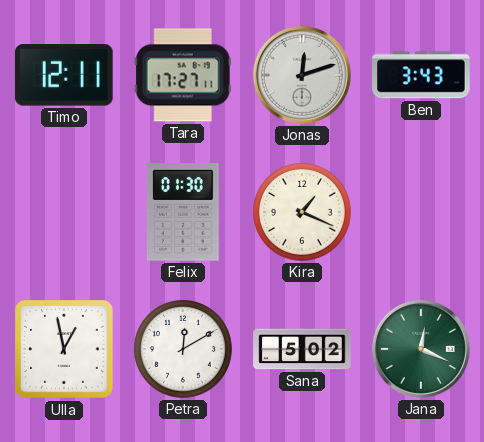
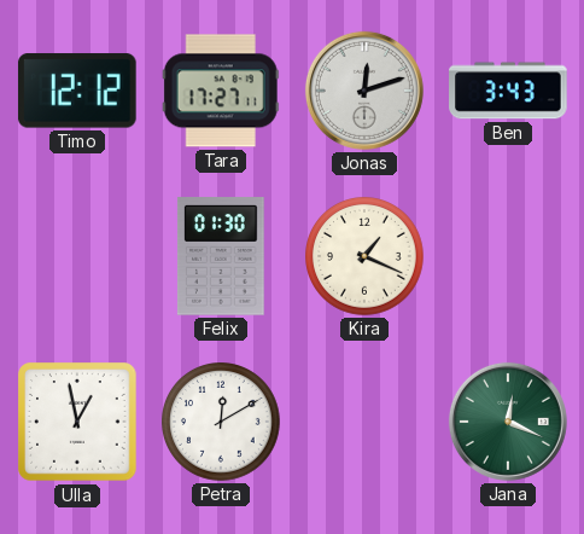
Timo: 12:11 -> 12:12
Sana: 5:02 -> none
